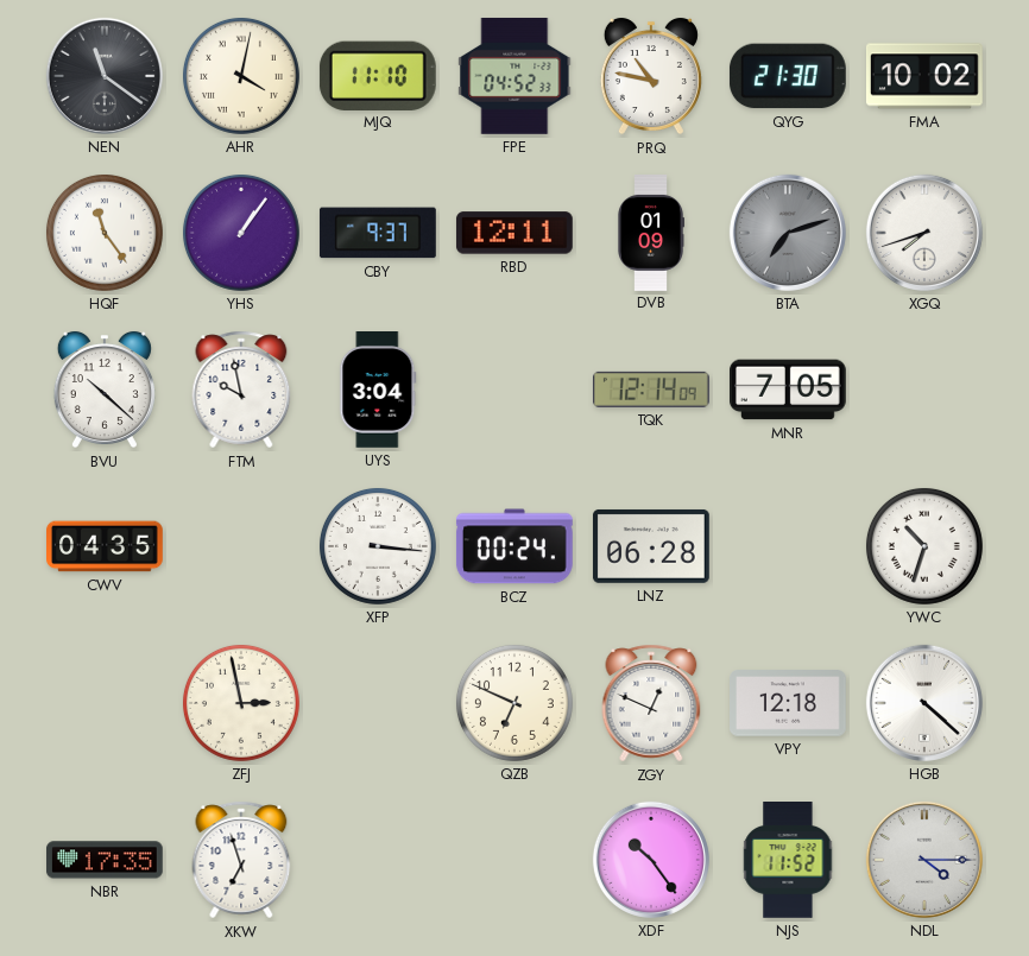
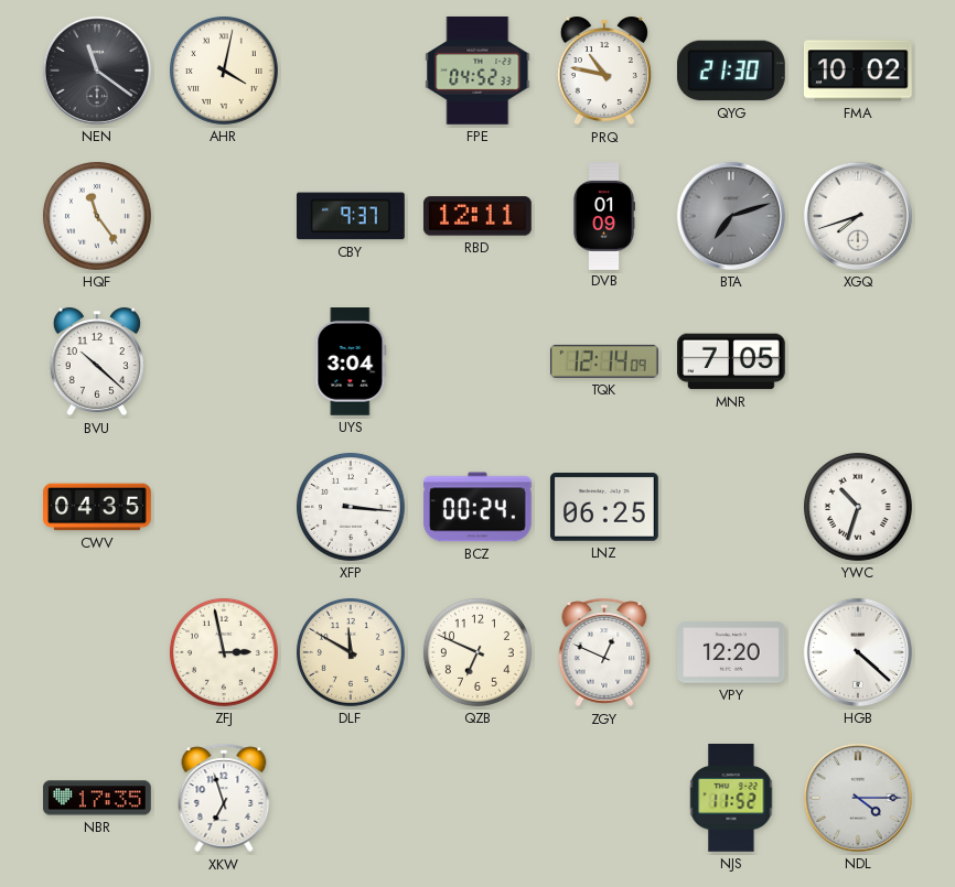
MJQ: 11:10 -> none
YHS: 1:06 -> none
FTM: 9:58 -> none
LNZ: 06:28 -> 06:25
DLF: none -> 11:50
VPY: 12:18 -> 12:20
XDF: 10:24 -> none
